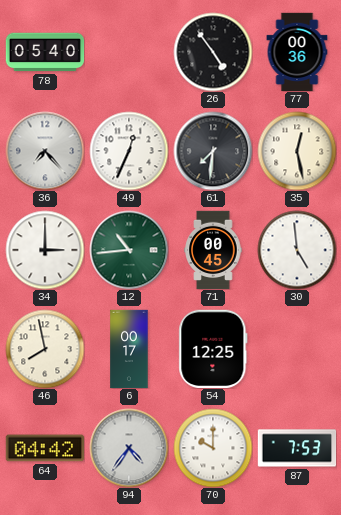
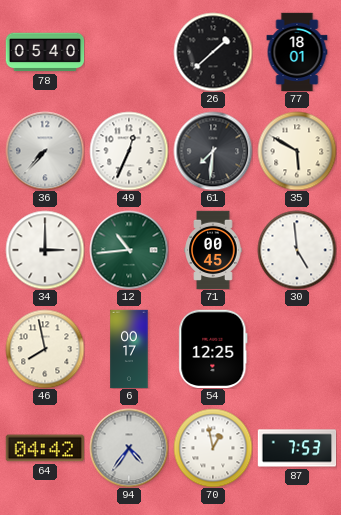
26: 4:54 -> 1:38
77: 00:36 -> 18:01
36: 7:23 -> 7:37
35: 12:28 -> 5:50
70: 10:00 -> 12:58
